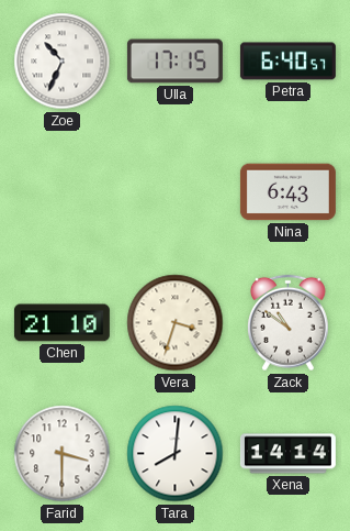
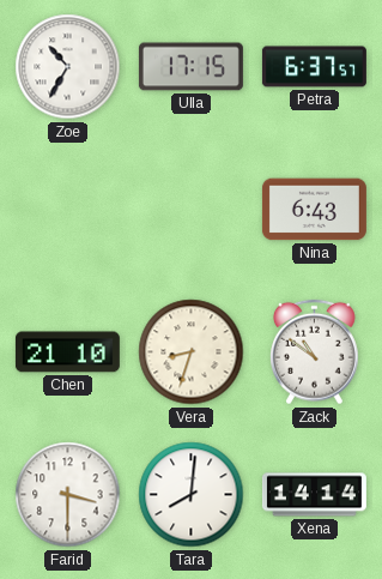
Zoe: 10:34 -> 10:35
Petra: 6:40 -> 6:37
Vera: 3:33 -> 8:33
